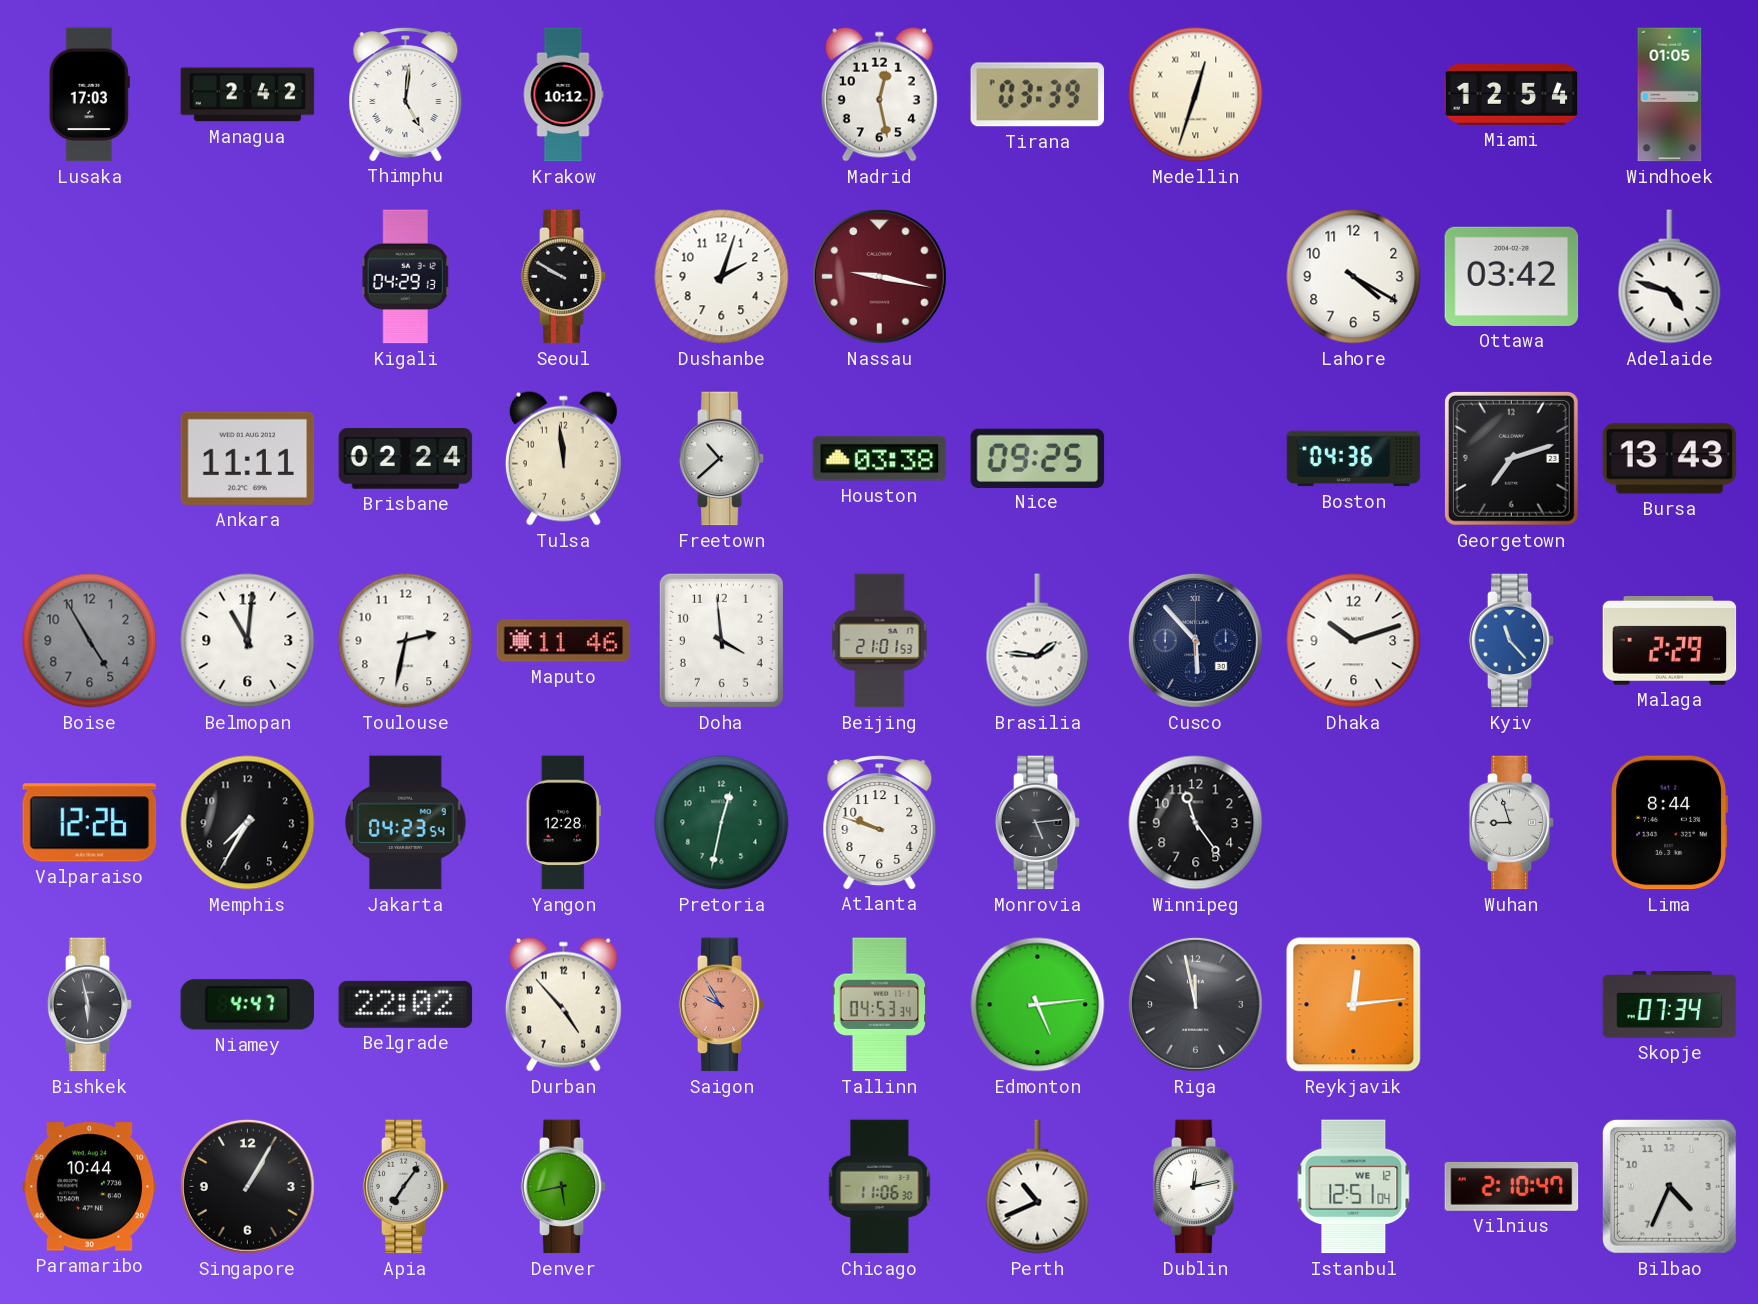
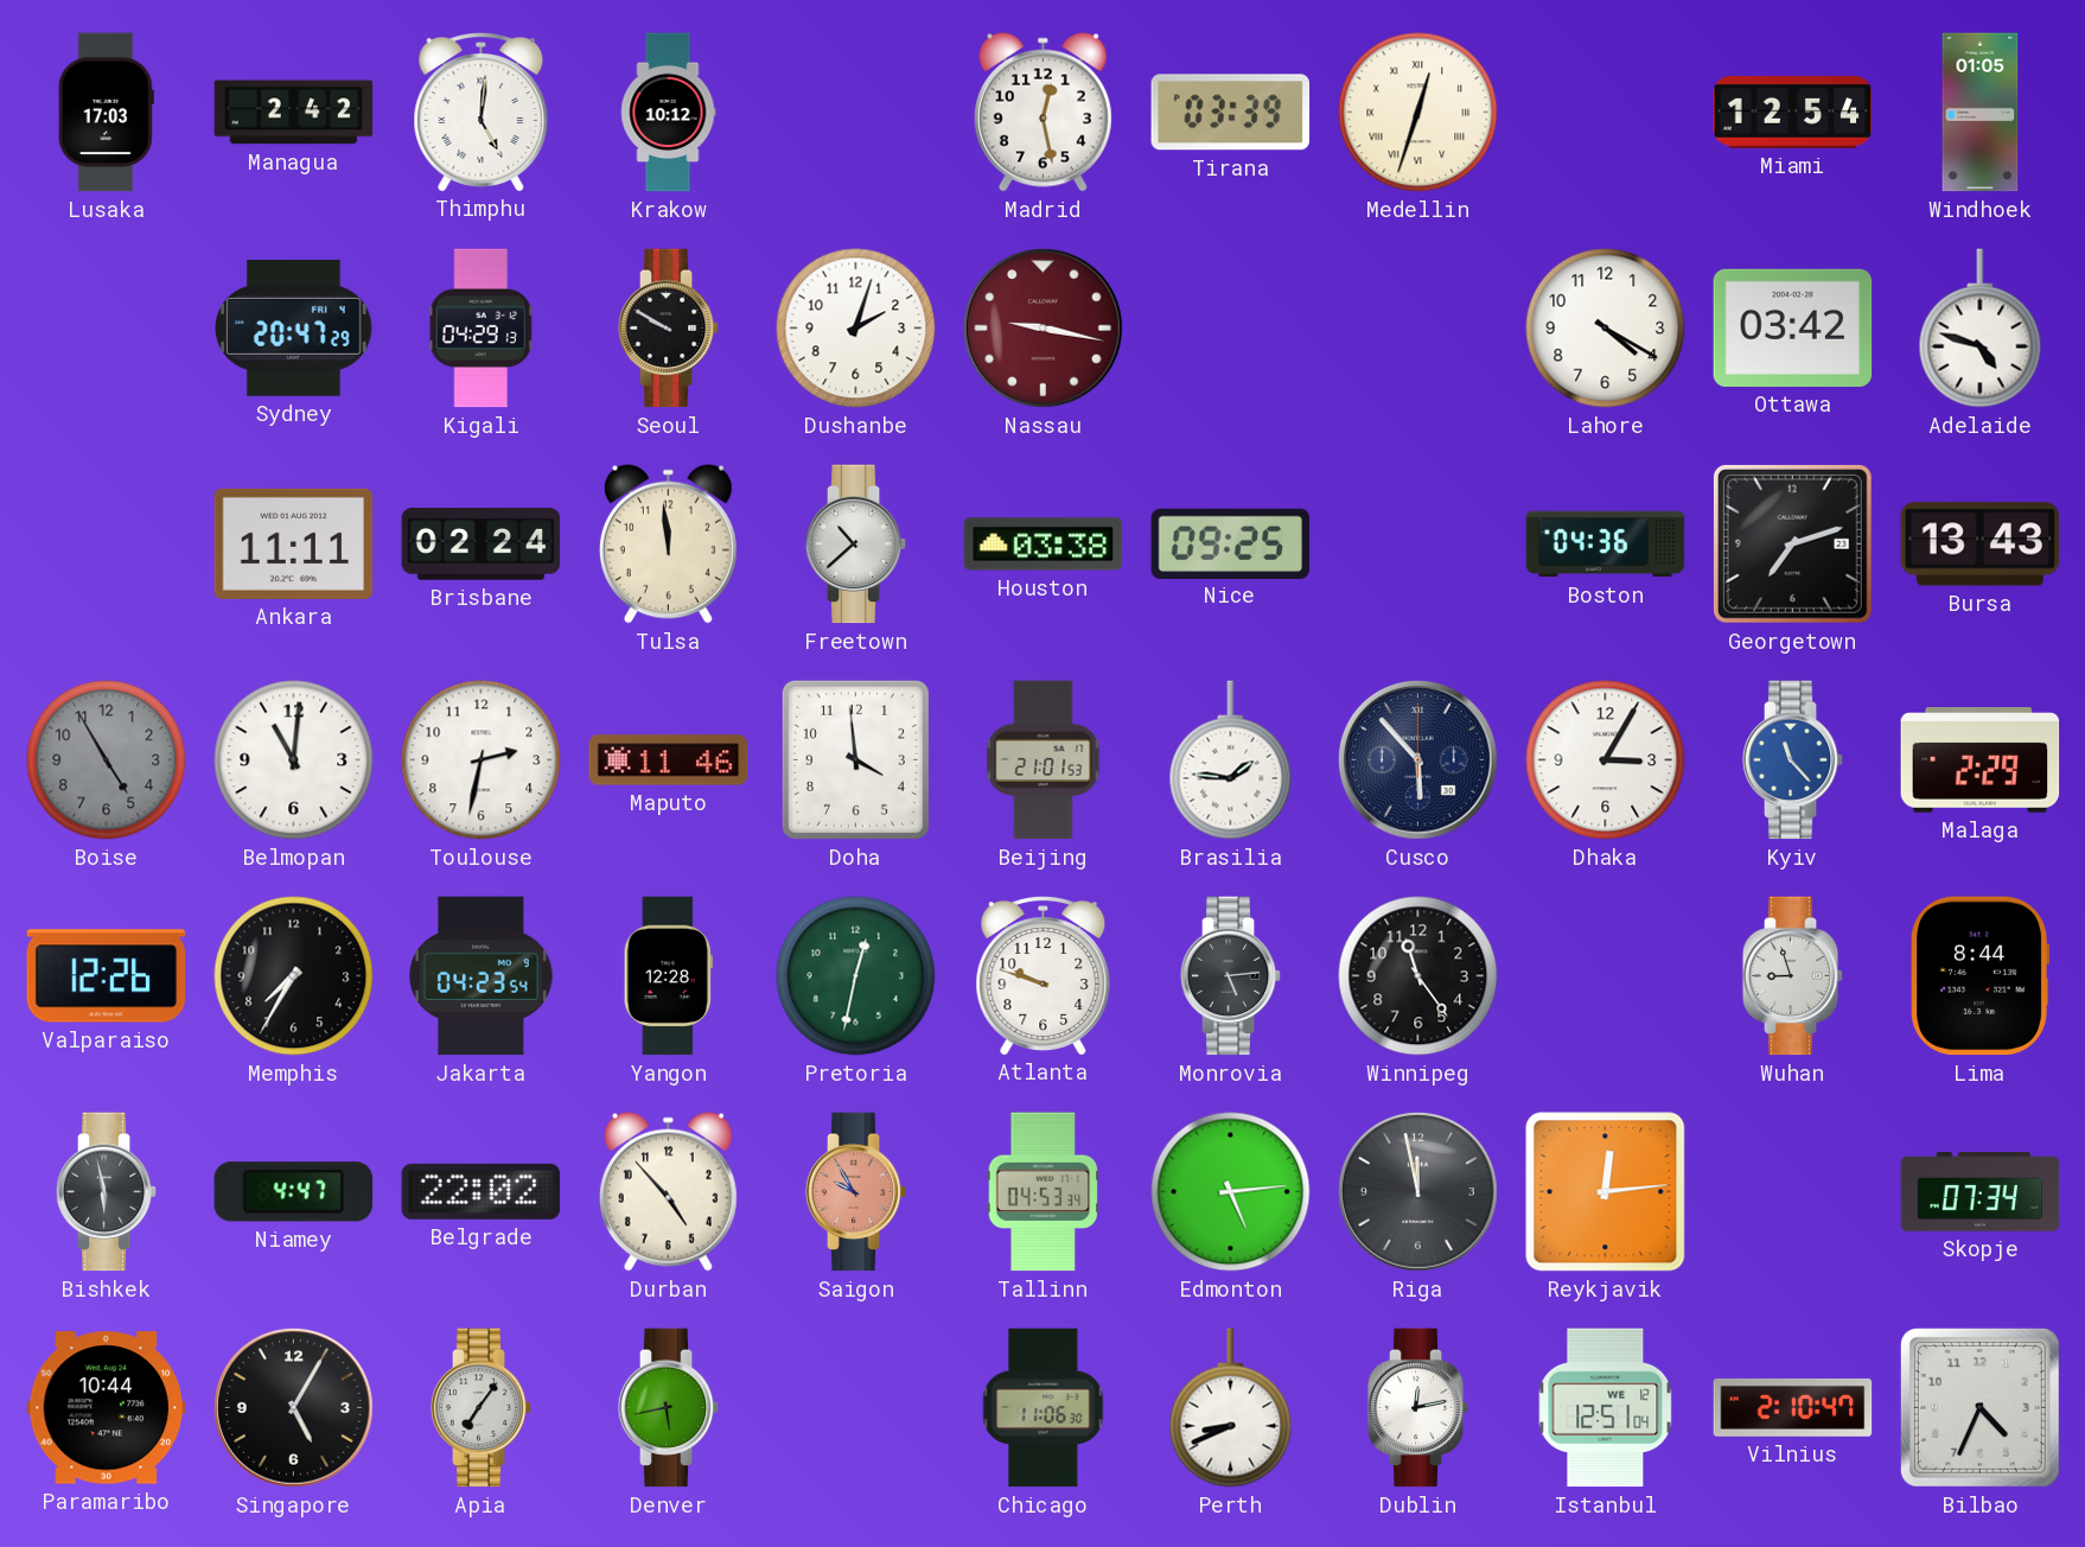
Sydney: none -> 20:47
Dhaka: 10:12 -> 3:05
Singapore: 1:05 -> 5:05
Perth: 10:41 -> 8:41
